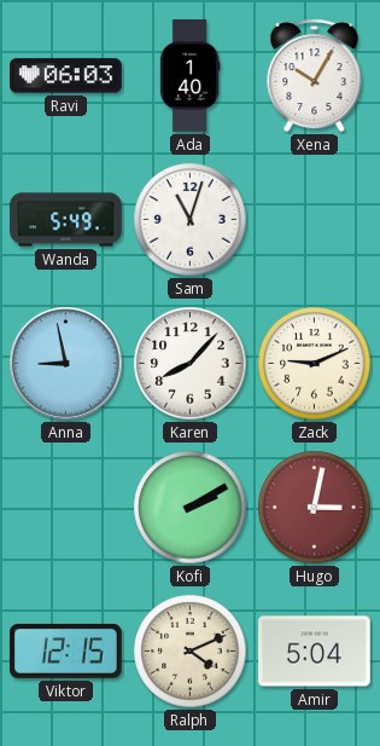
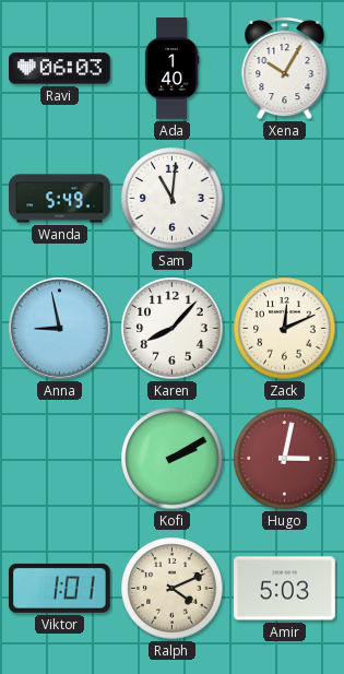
Sam: 11:03 -> 11:01
Zack: 9:11 -> 12:11
Viktor: 12:15 -> 1:01
Amir: 5:04 -> 5:03
